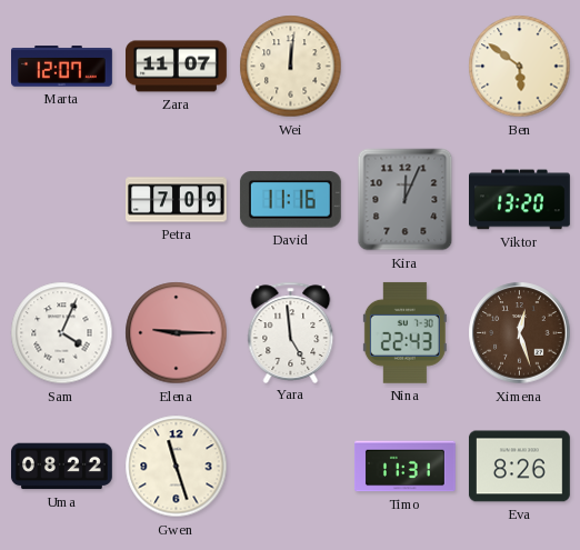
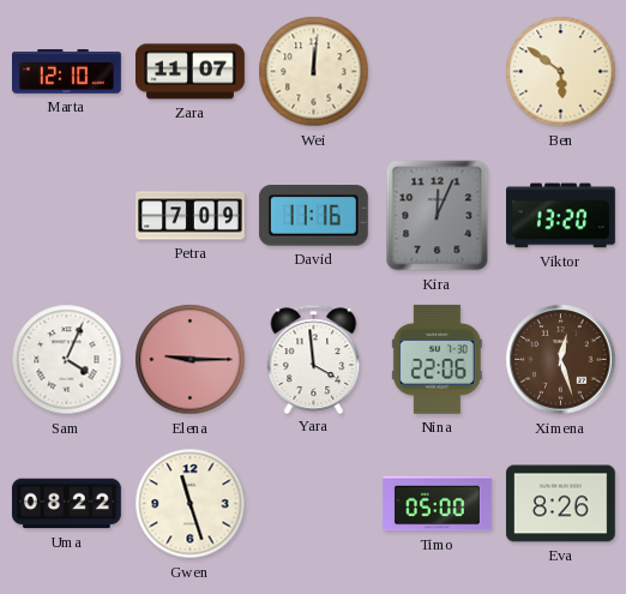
Marta: 12:07 -> 12:10
Yara: 4:59 -> 3:59
Nina: 22:43 -> 22:06
Timo: 11:31 -> 05:00
